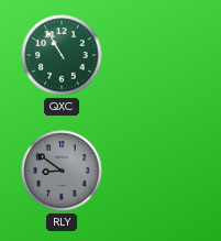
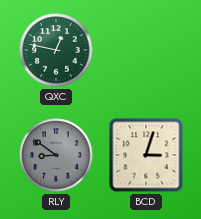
QXC: 10:55 -> 12:47
BCD: none -> 3:03
